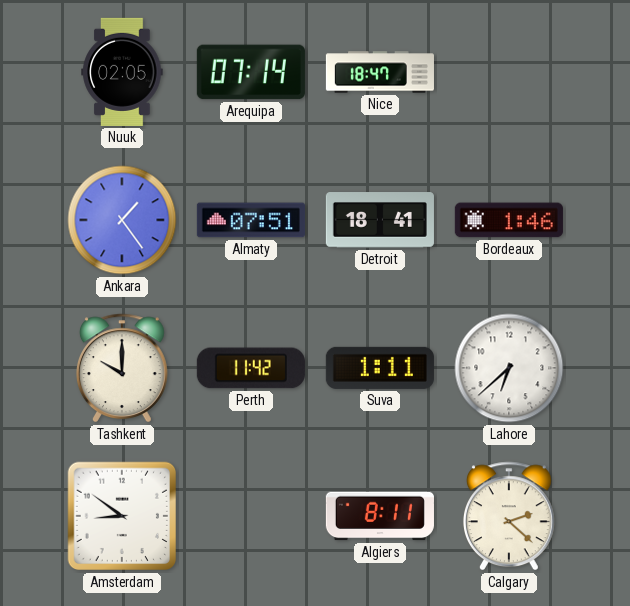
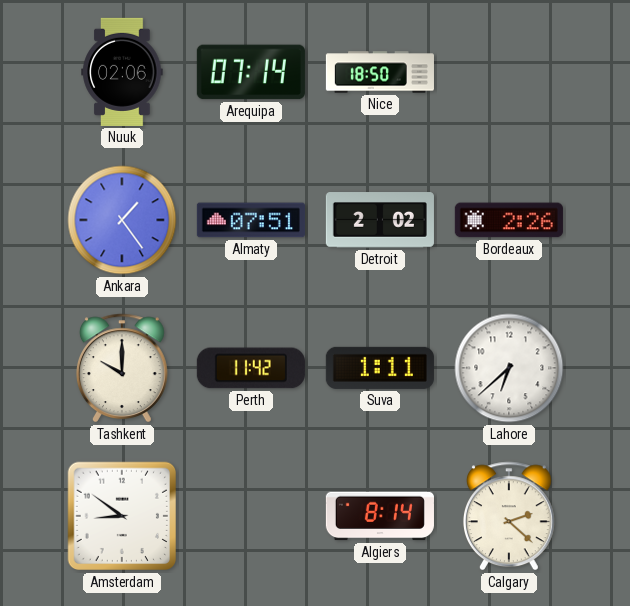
Nuuk: 02:05 -> 02:06
Nice: 18:47 -> 18:50
Detroit: 18:41 -> 2:02
Bordeaux: 1:46 -> 2:26
Algiers: 8:11 -> 8:14
